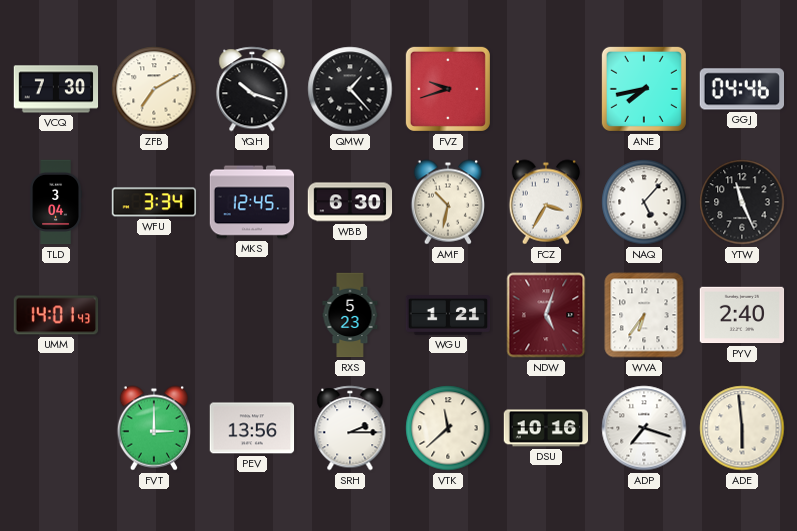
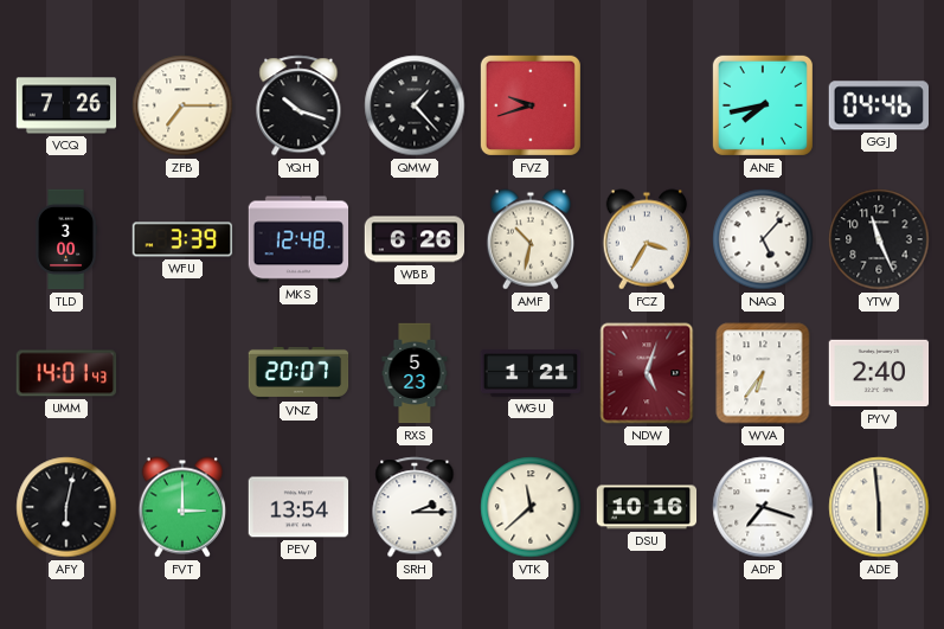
VCQ: 7:30 -> 7:26
ZFB: 7:10 -> 7:15
TLD: 3:04 -> 3:00
WFU: 3:34 -> 3:39
MKS: 12:45 -> 12:48
WBB: 6:30 -> 6:26
VNZ: none -> 20:07
AFY: none -> 6:02
PEV: 13:56 -> 13:54
